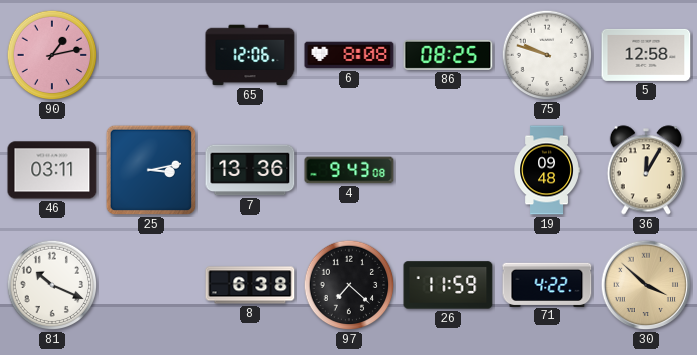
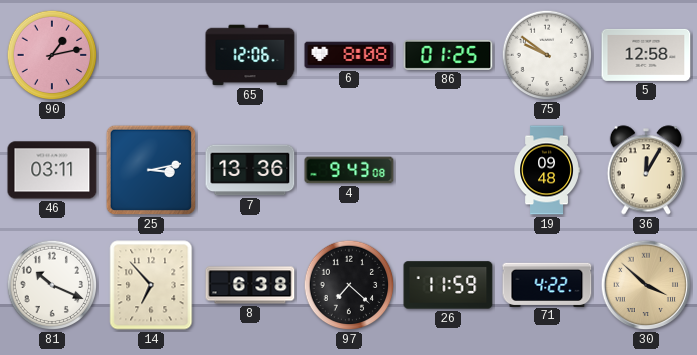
86: 08:25 -> 01:25
75: 9:48 -> 9:51
14: none -> 6:53
